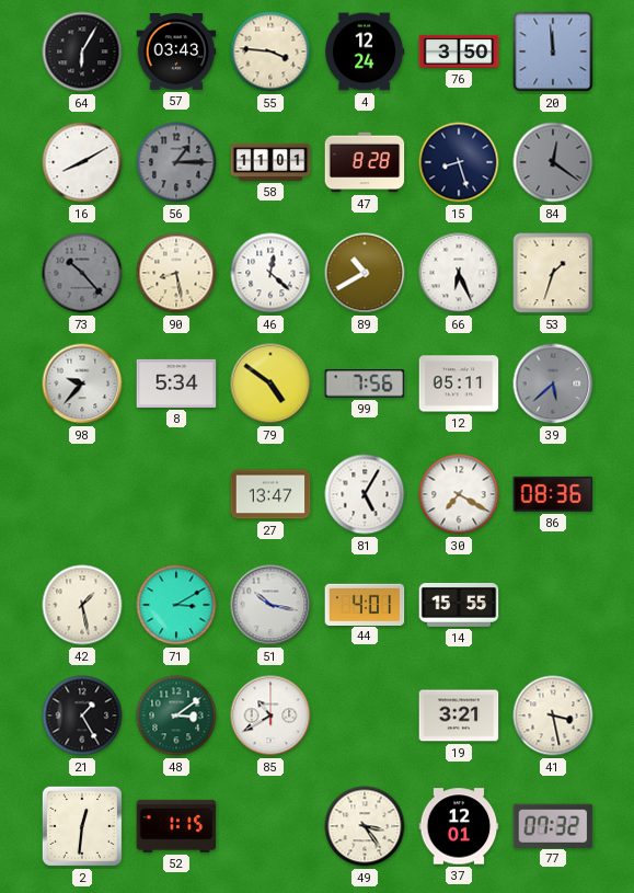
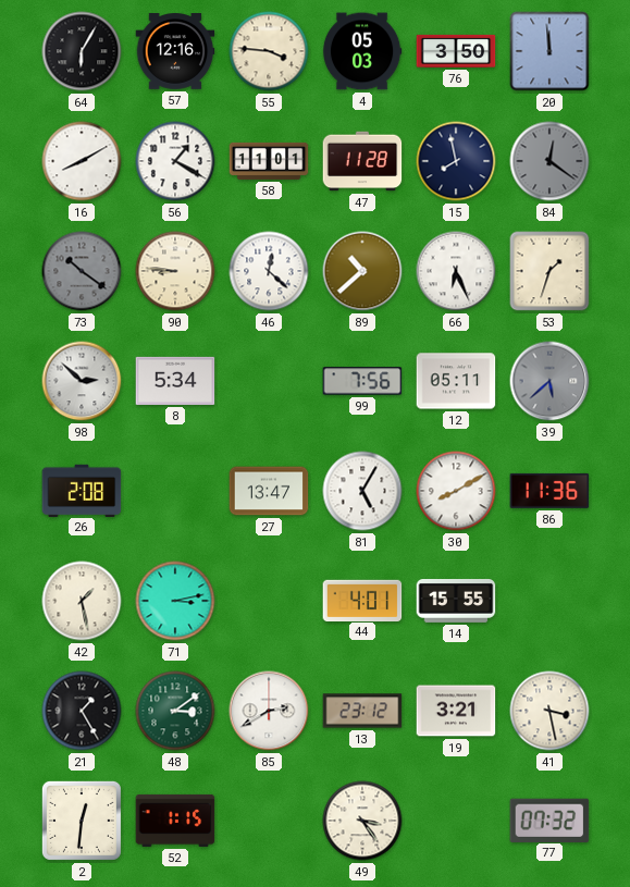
57: 03:43 -> 12:16
4: 12:24 -> 05:03
56: 1:15 -> 1:20
56 dial: grey -> white
47: 8:28 -> 11:28
15: 8:27 -> 7:58
73: 10:23 -> 10:21
90: 8:28 -> 8:46
89: 10:40 -> 10:38
98: 9:37 -> 2:52
79: 4:51 -> none
26: none -> 2:08
30: 7:20 -> 8:10
86: 08:36 -> 11:36
71: 3:10 -> 3:13
51: 10:17 -> none
85: 10:40 -> 2:40
13: none -> 23:12
37: 12:01 -> none
